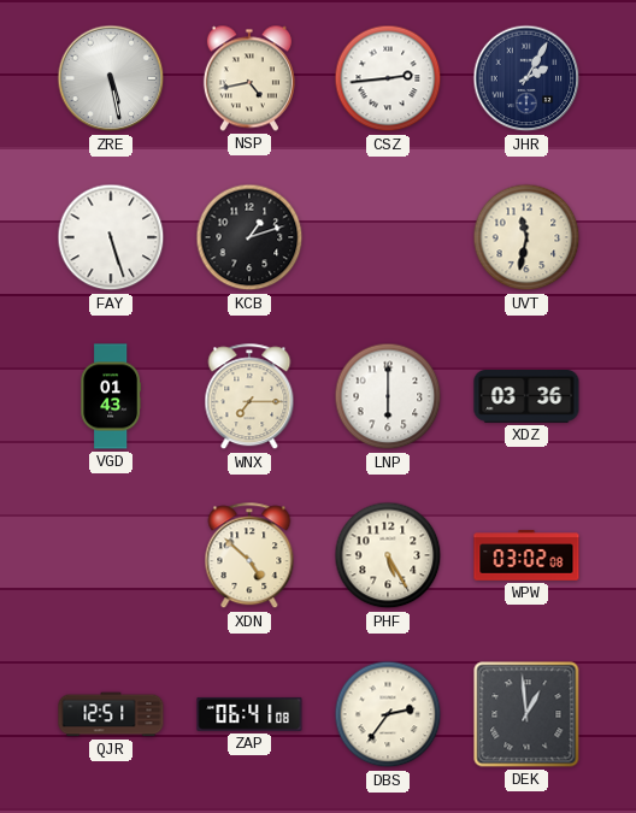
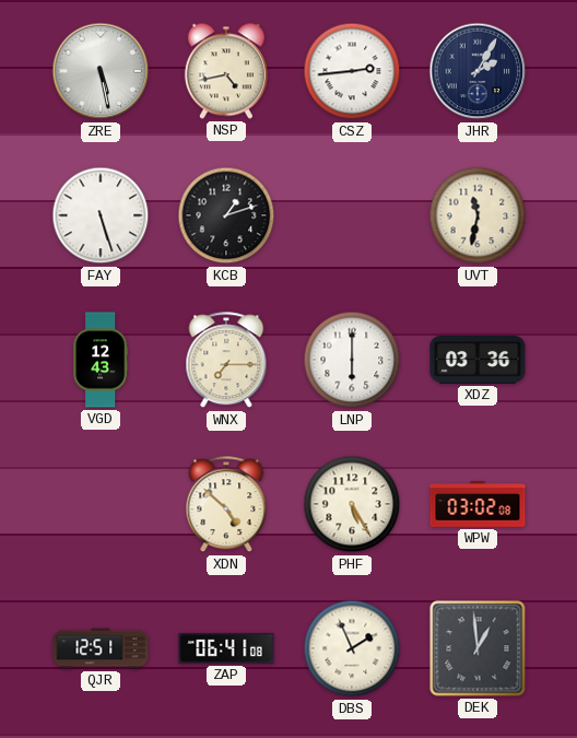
VGD: 01:43 -> 12:43
DBS: 2:36 -> 1:56
